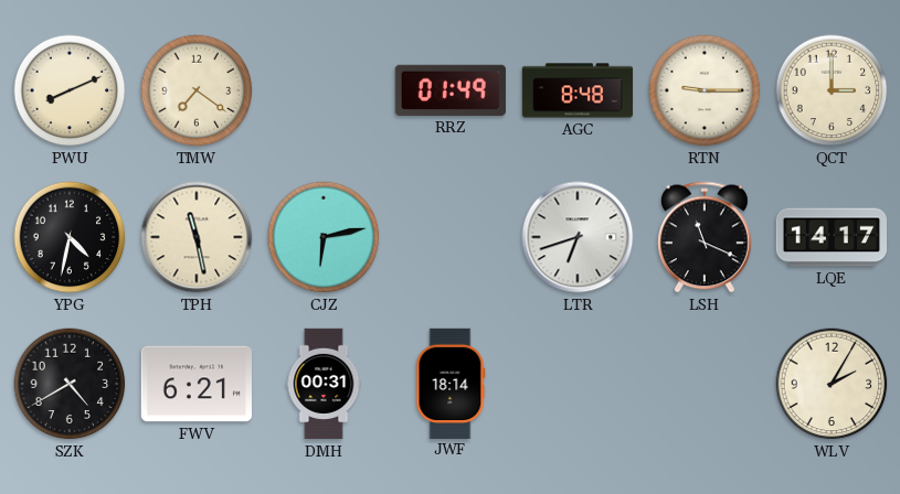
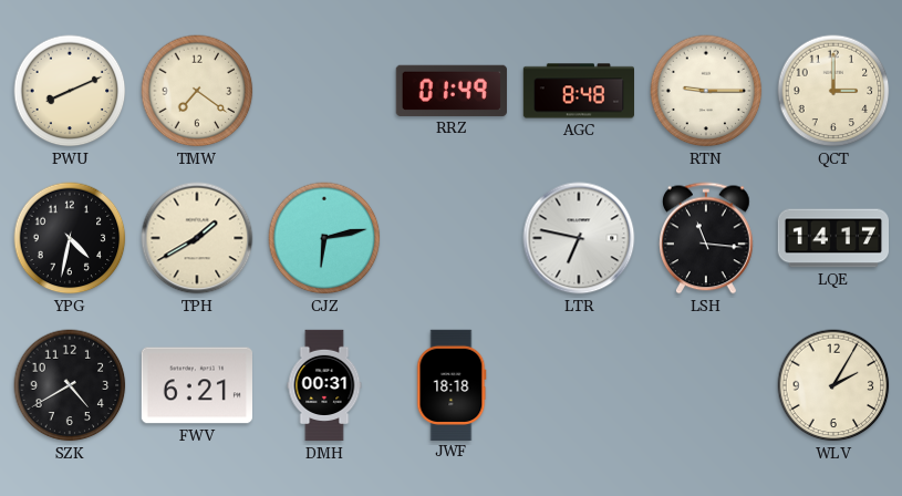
TPH: 11:28 -> 1:40
LTR: 6:42 -> 6:47
LSH: 11:19 -> 11:16
JWF: 18:14 -> 18:18
